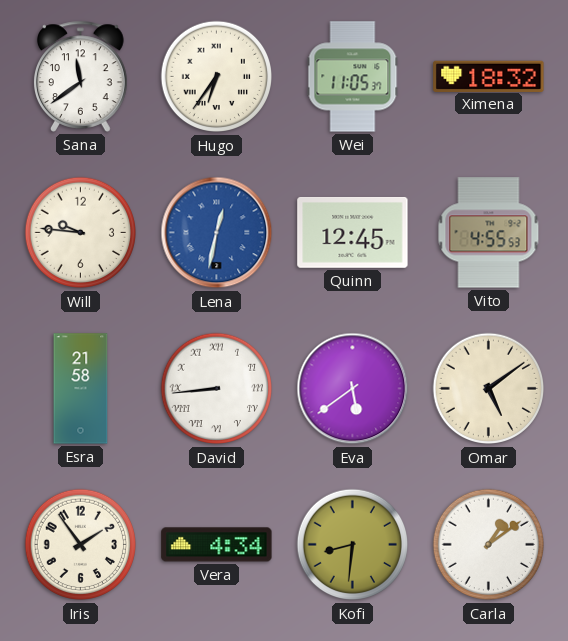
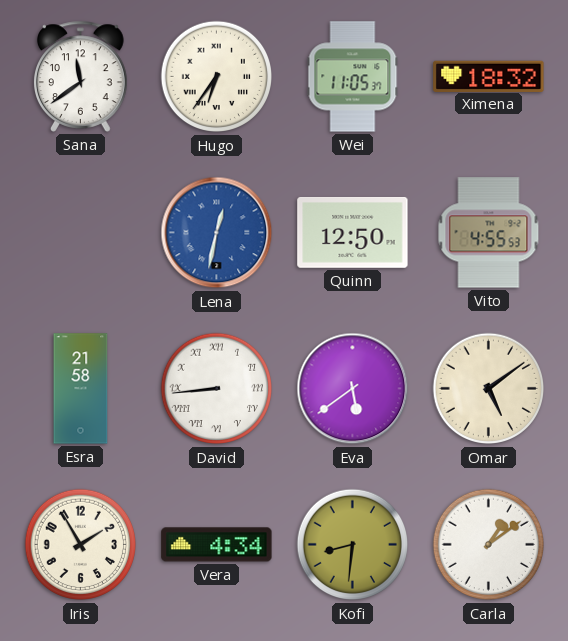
Will: 9:46 -> none
Quinn: 12:45 -> 12:50
Iris: 1:54 -> 1:55
